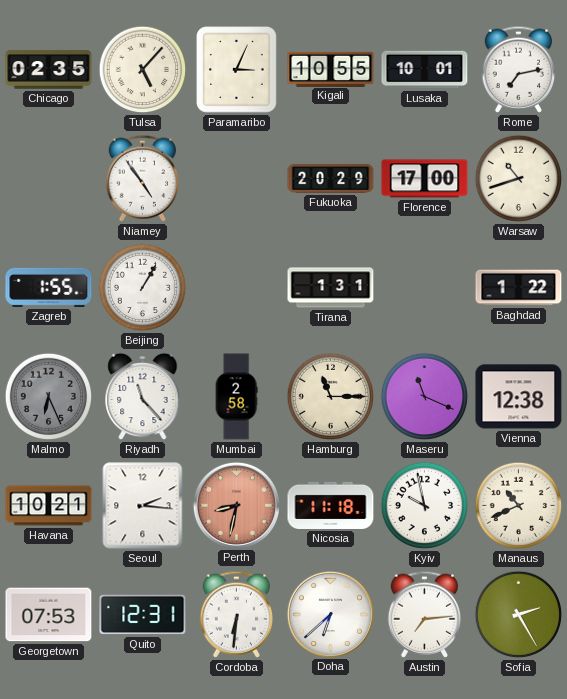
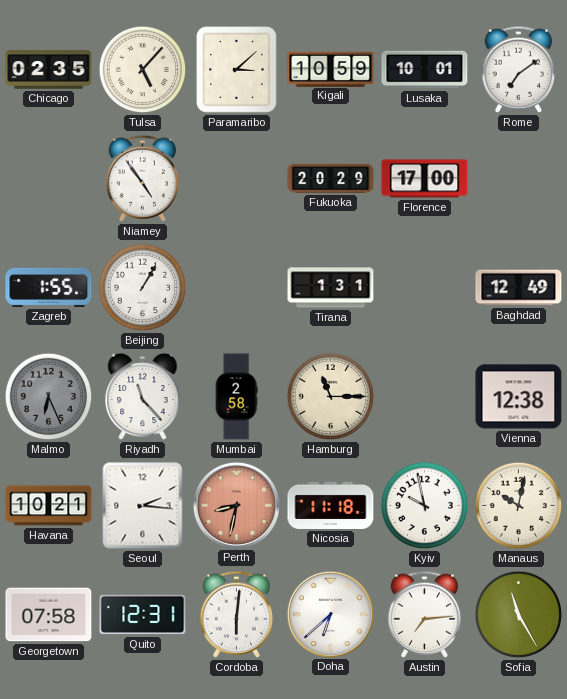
Paramaribo: 3:04 -> 3:08
Kigali: 10:55 -> 10:59
Rome: 7:13 -> 7:09
Warsaw: 10:42 -> none
Baghdad: 1:22 -> 12:49
Maseru: 11:19 -> none
Manaus: 10:41 -> 10:02
Georgetown: 07:53 -> 07:58
Cordoba: 6:31 -> 6:01
Sofia: 2:25 -> 11:25
